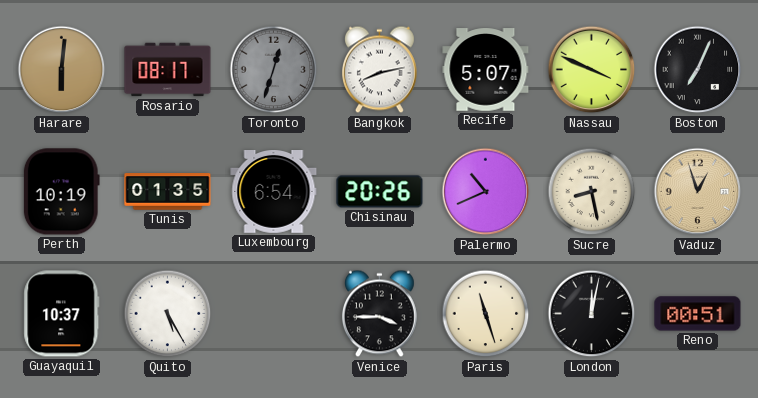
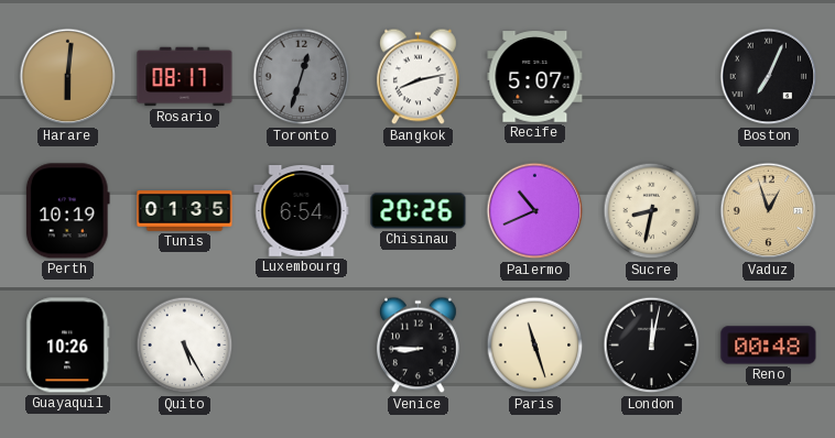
Nassau: 3:49 -> none
Sucre: 8:28 -> 8:32
Guayaquil: 10:37 -> 10:26
Venice: 3:45 -> 8:45
Reno: 00:51 -> 00:48
